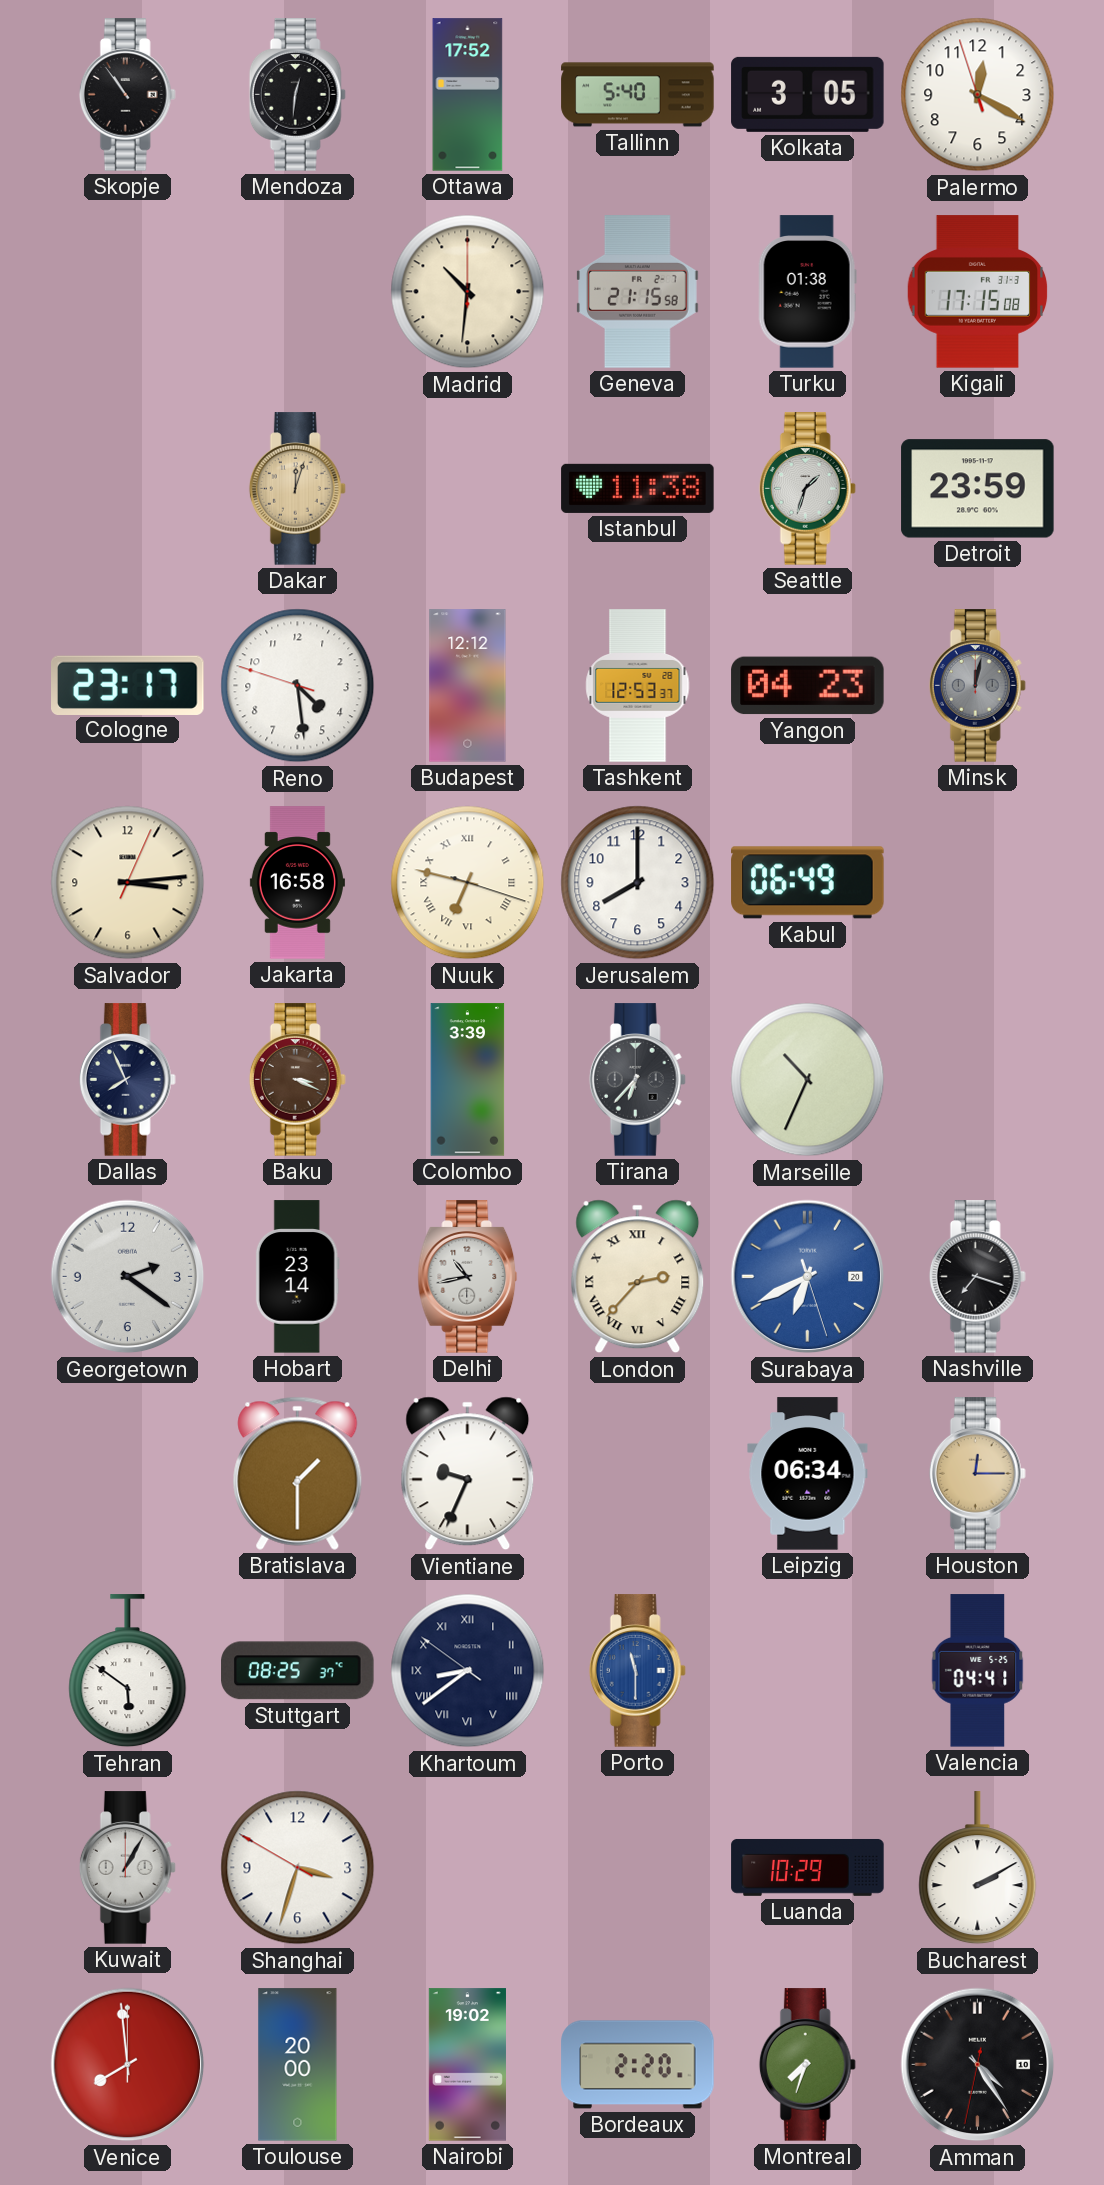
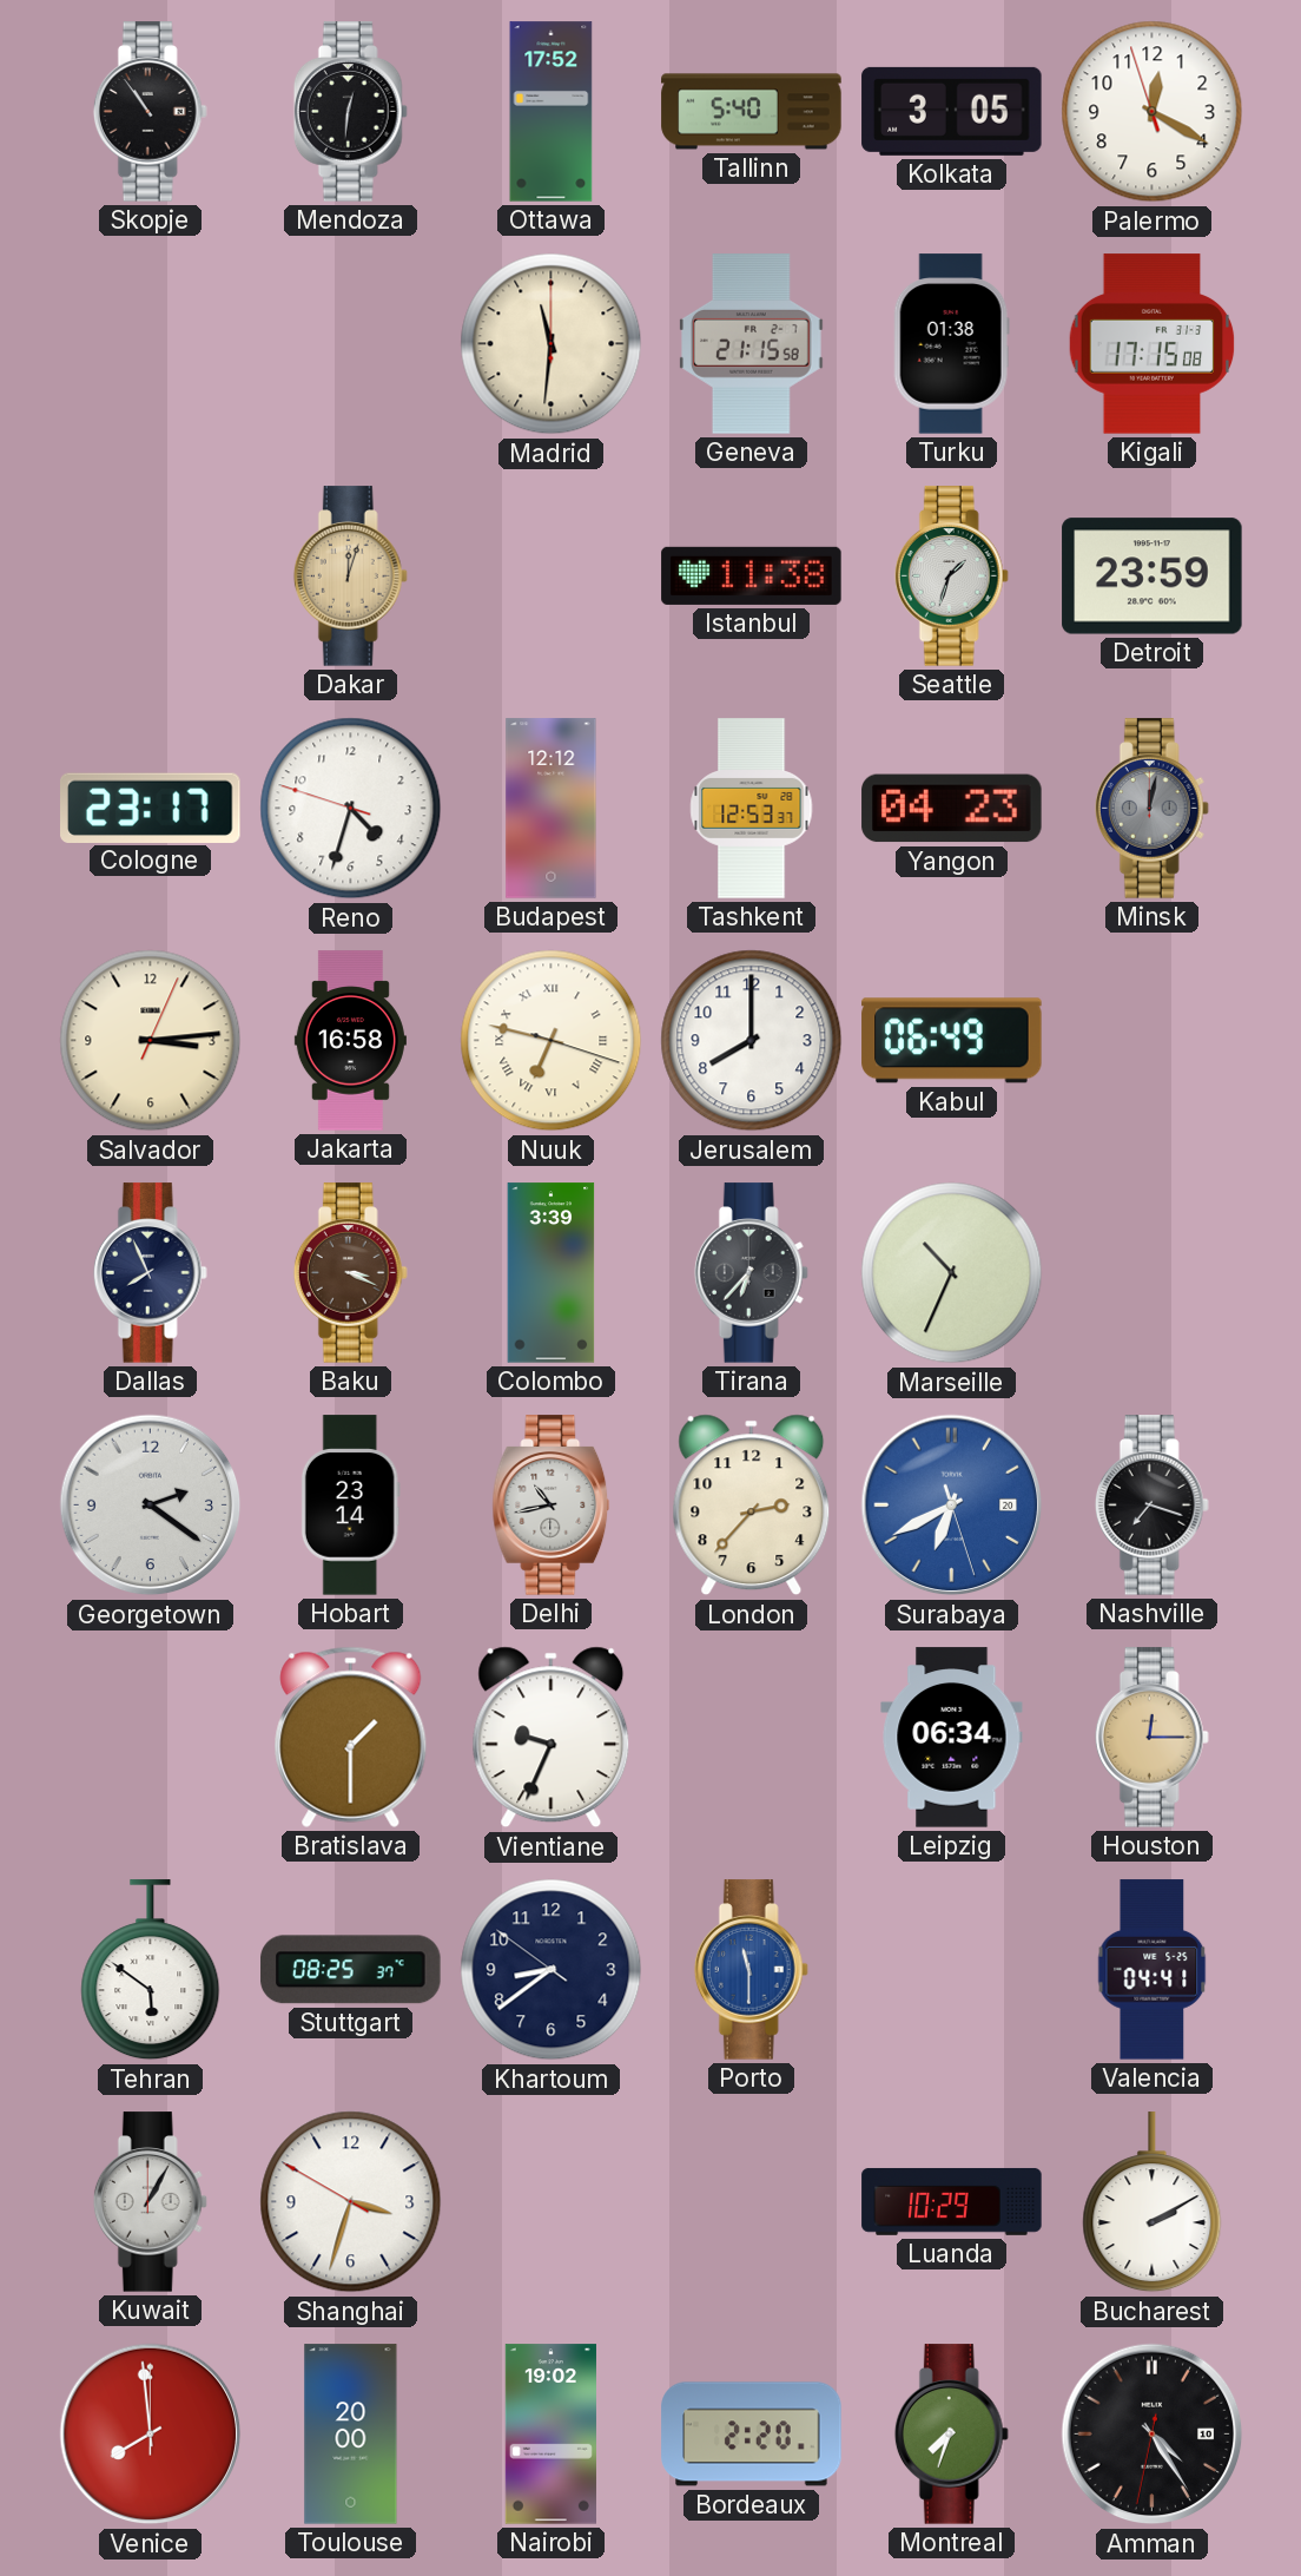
Madrid: 10:31 -> 11:31
Reno: 4:28 -> 4:32
London numerals: Roman -> Arabic
Khartoum numerals: Roman -> Arabic
